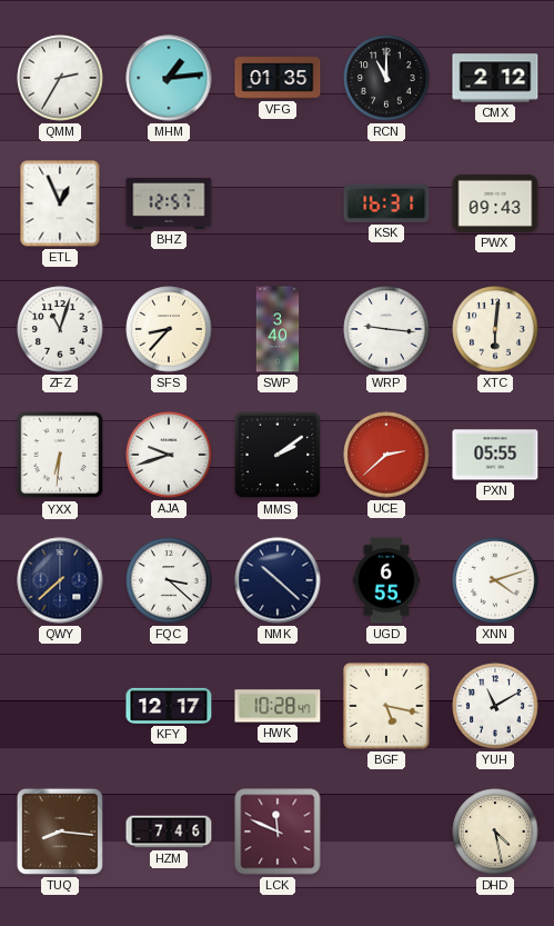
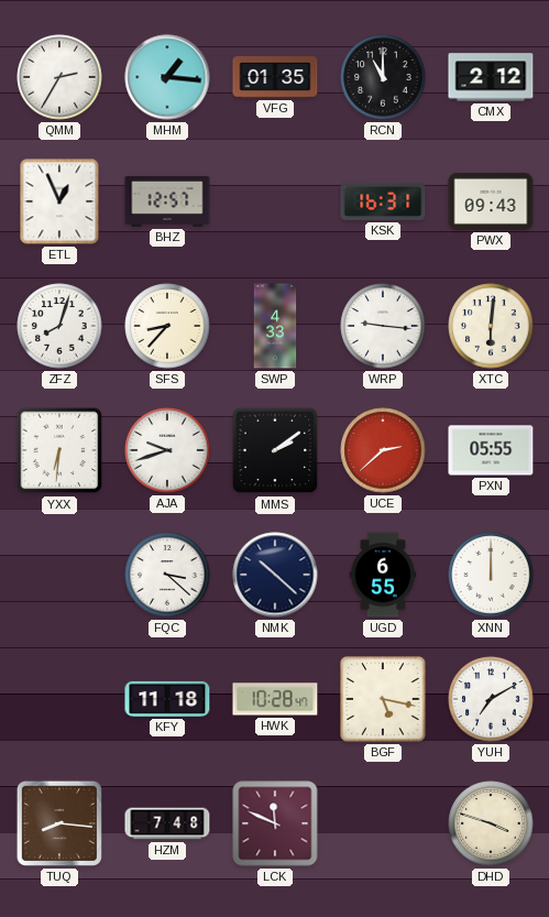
MHM: 1:14 -> 1:16
ZFZ: 11:03 -> 8:03
SWP: 3:40 -> 4:33
QWY: 7:38 -> none
XNN: 4:12 -> 12:00
KFY: 12:17 -> 11:18
YUH: 11:10 -> 7:10
HZM: 7:46 -> 7:48
DHD: 4:28 -> 3:48
